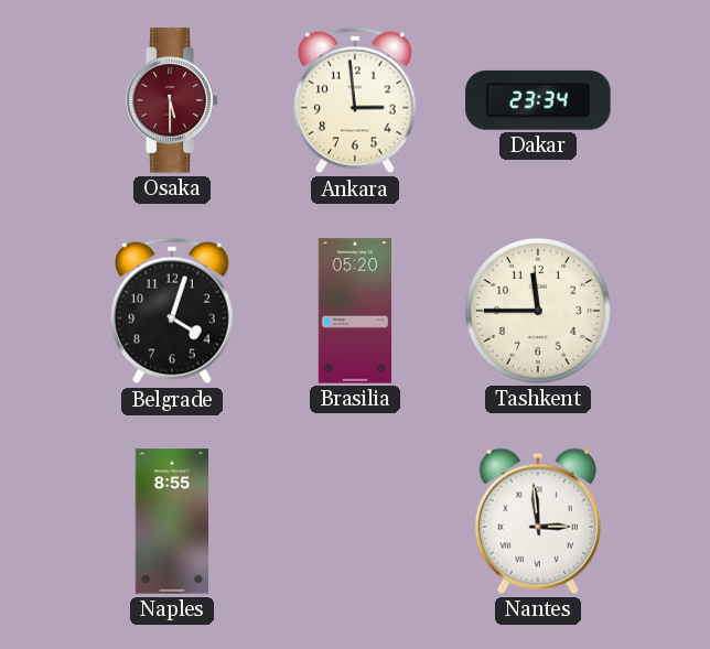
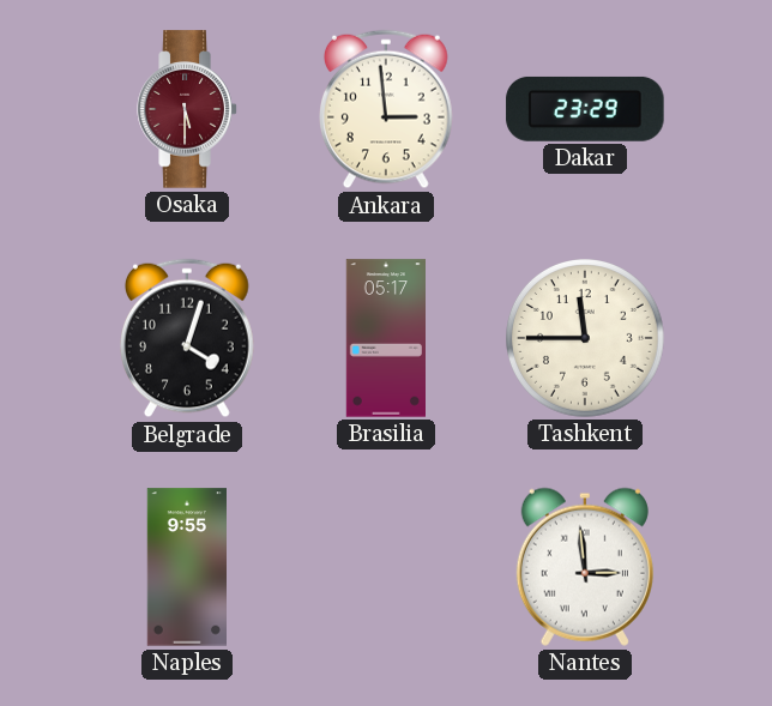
Dakar: 23:34 -> 23:29
Brasilia: 05:20 -> 05:17
Naples: 8:55 -> 9:55
